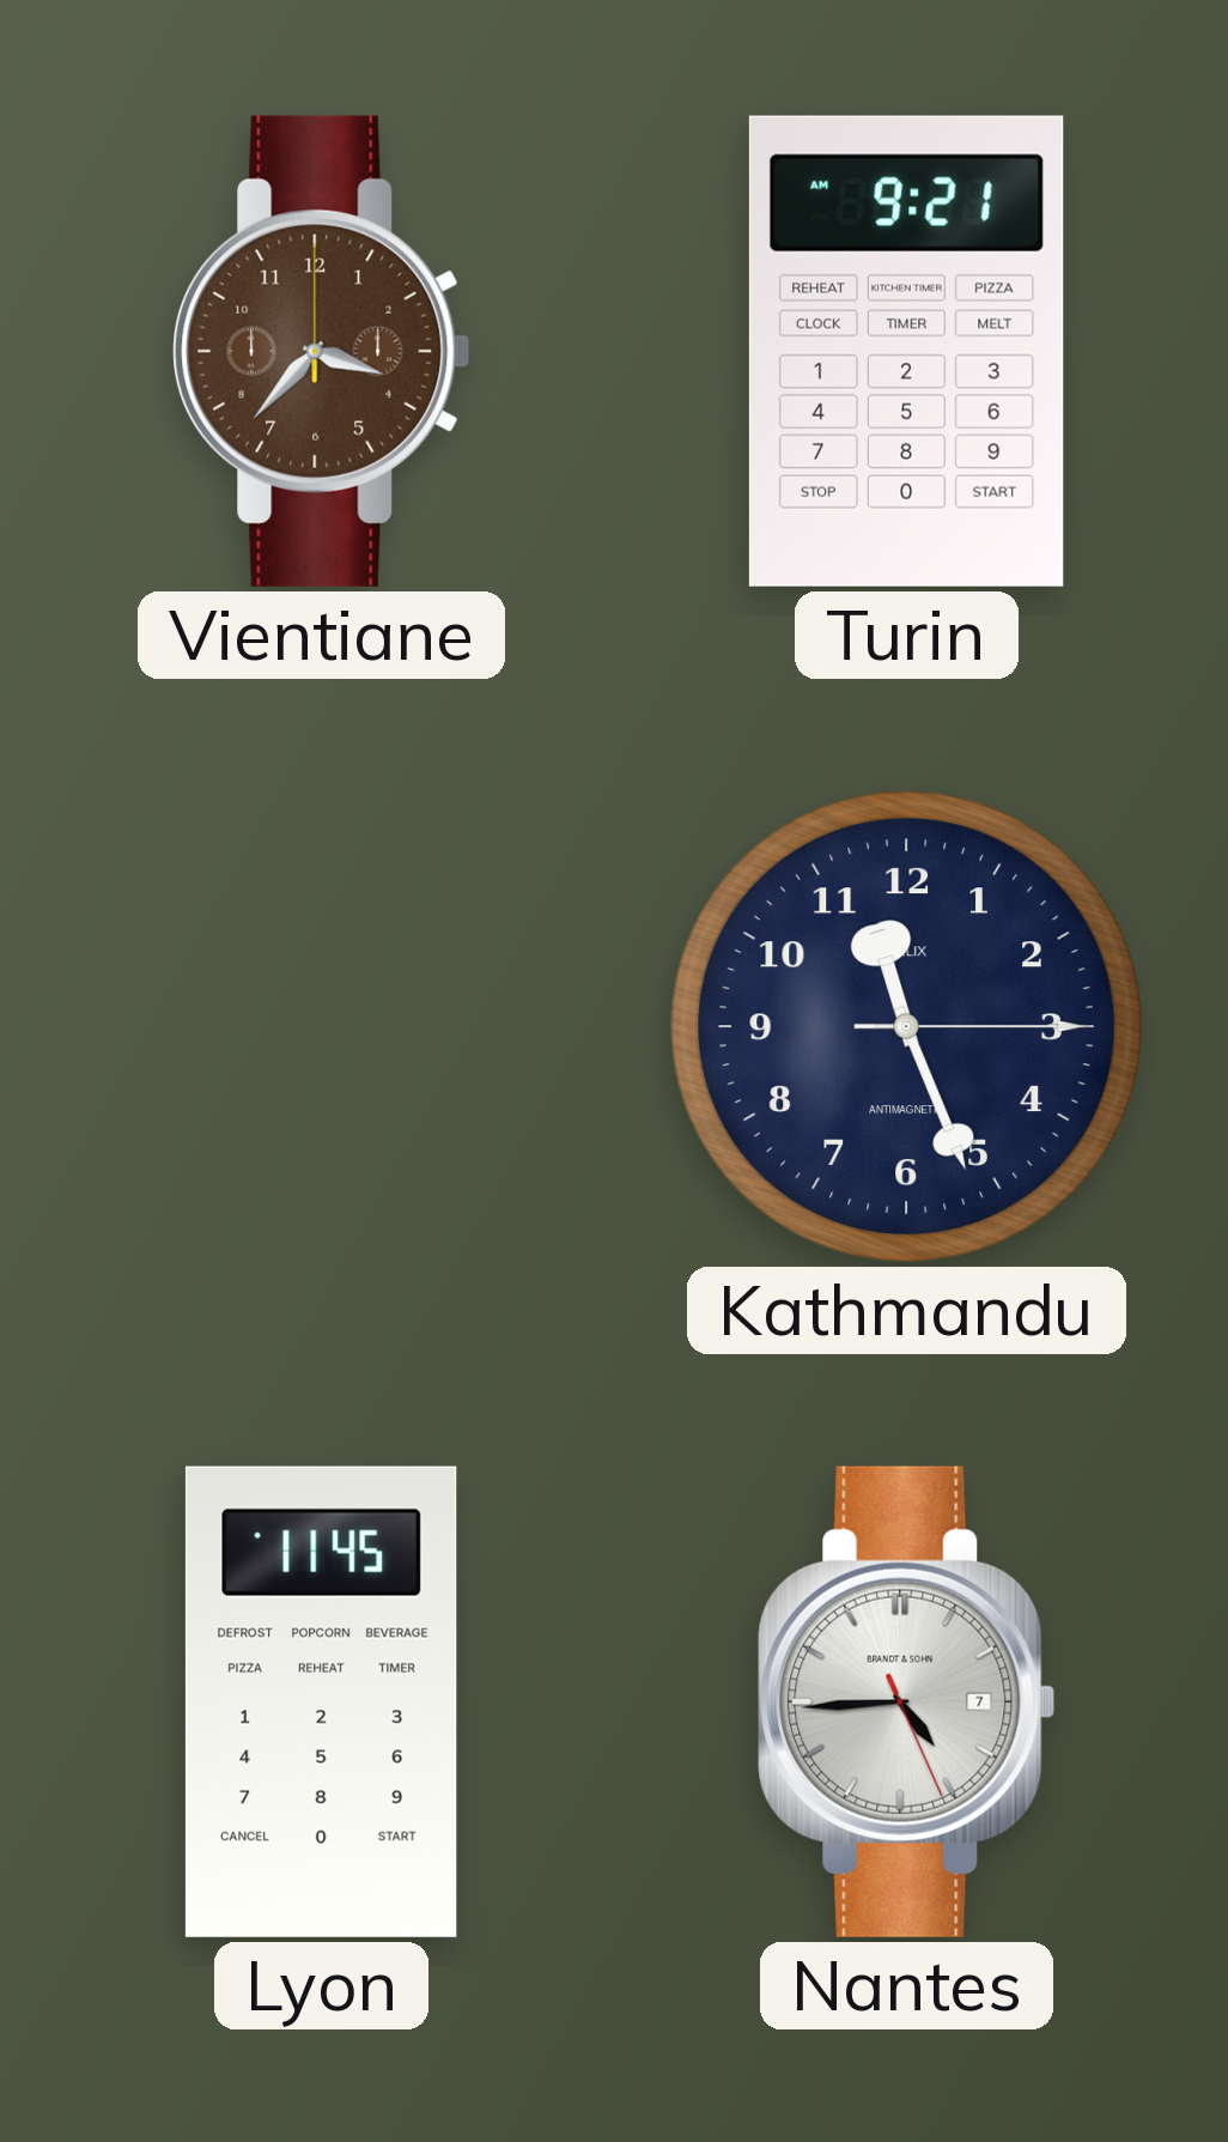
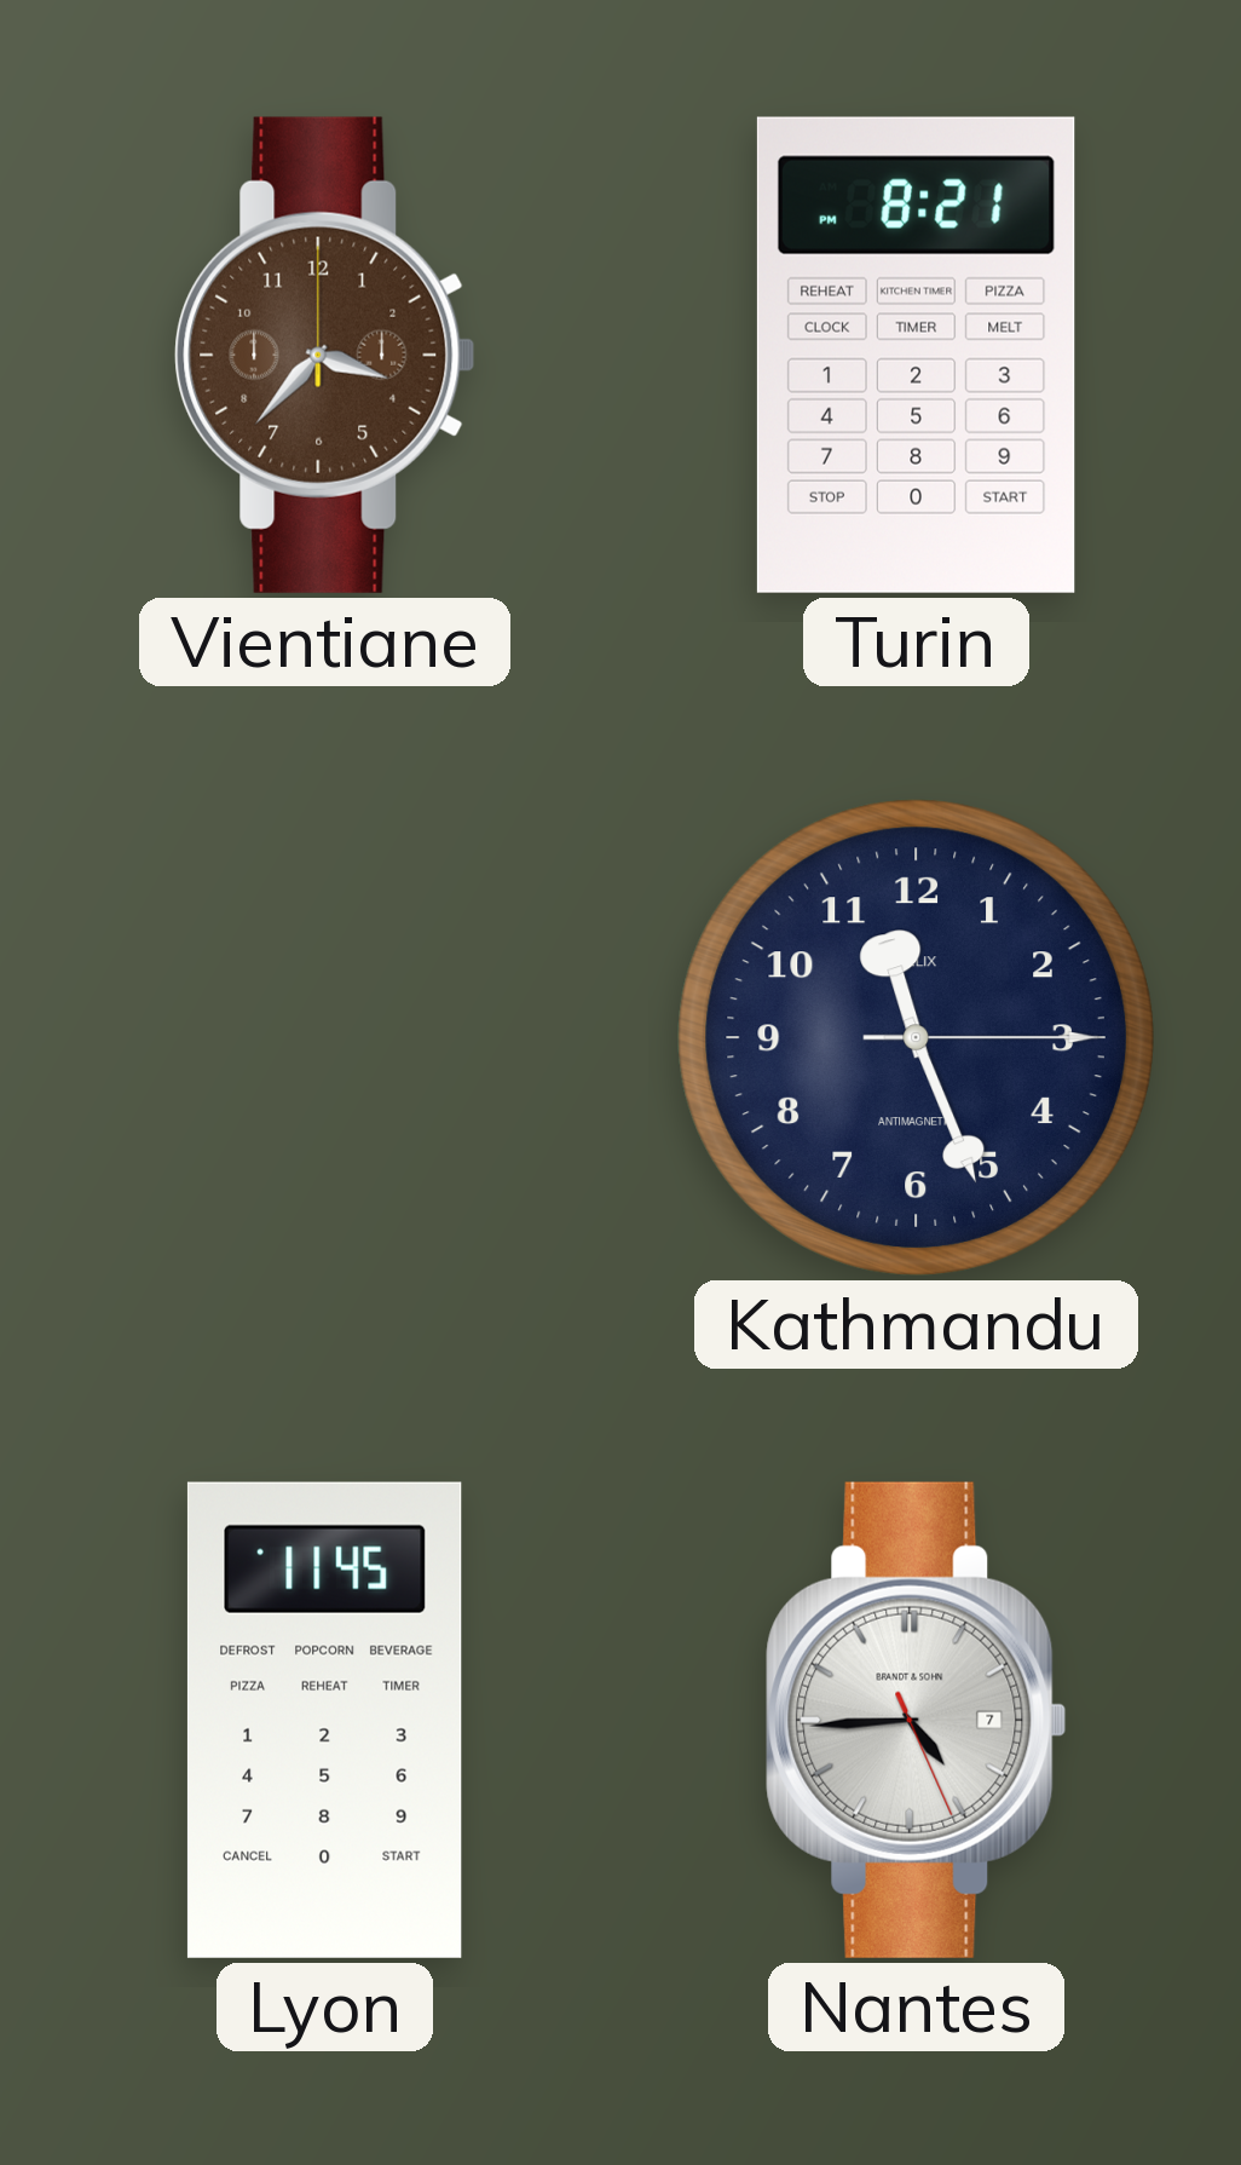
Turin: 9:21 -> 8:21
